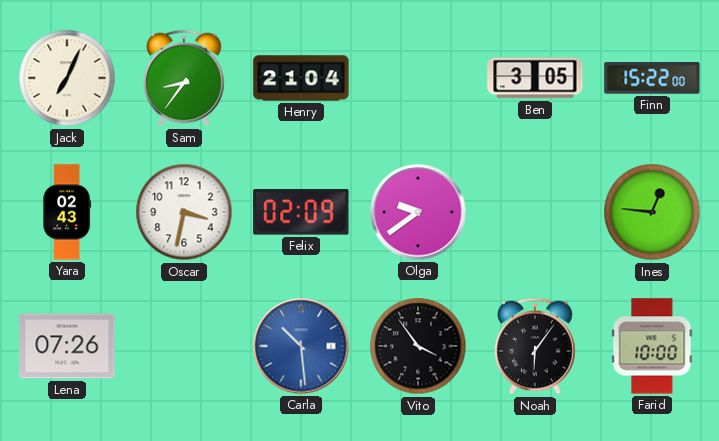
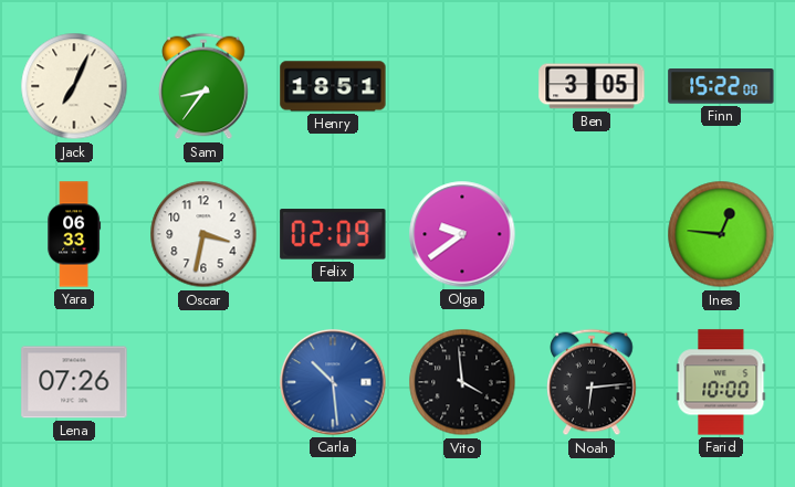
Henry: 21:04 -> 18:51
Yara: 02:43 -> 06:33
Vito: 3:54 -> 3:59
Noah: 6:06 -> 6:14
